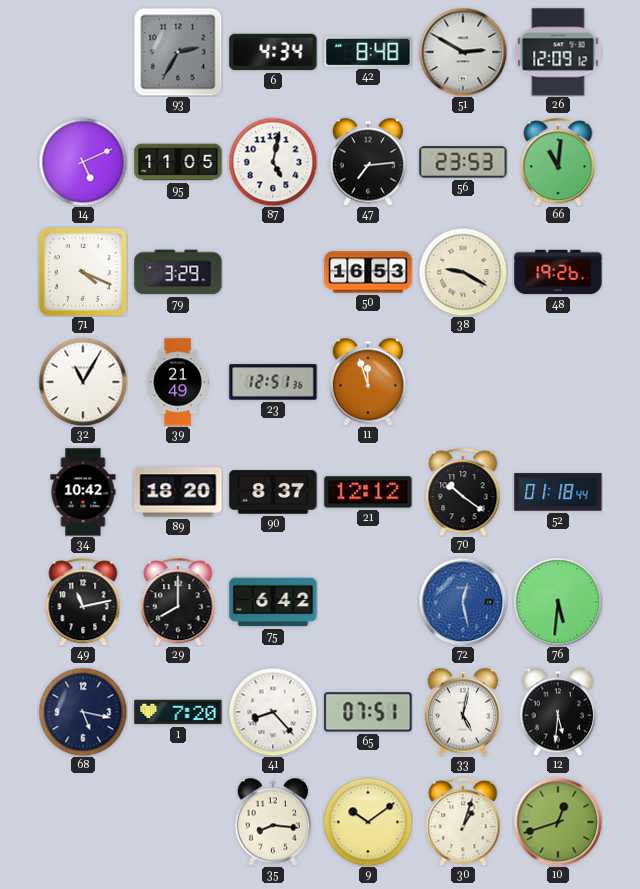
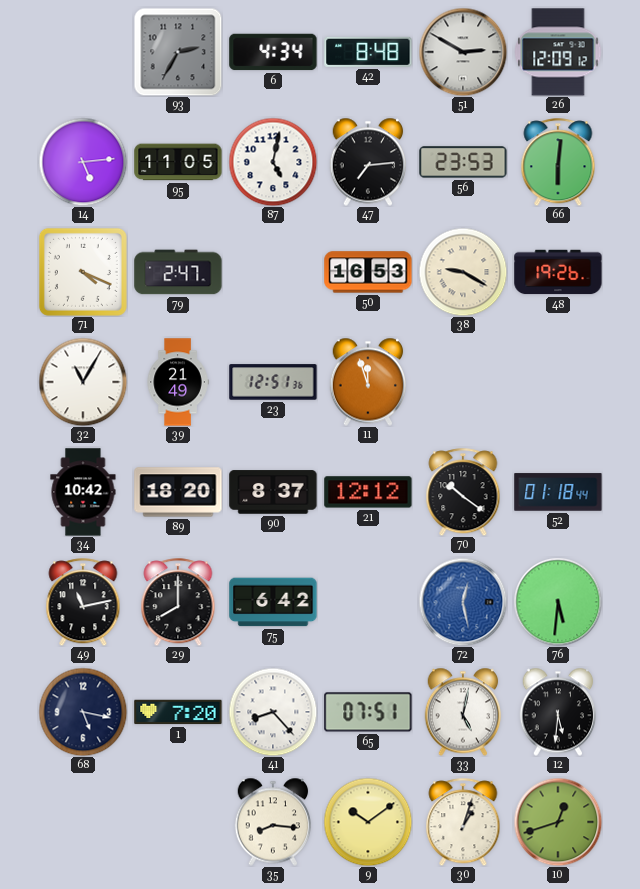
14: 5:11 -> 5:14
66: 11:01 -> 6:01
79: 3:29 -> 2:47
